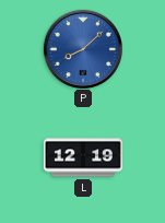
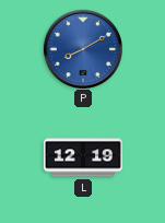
P: 8:08 -> 8:10
